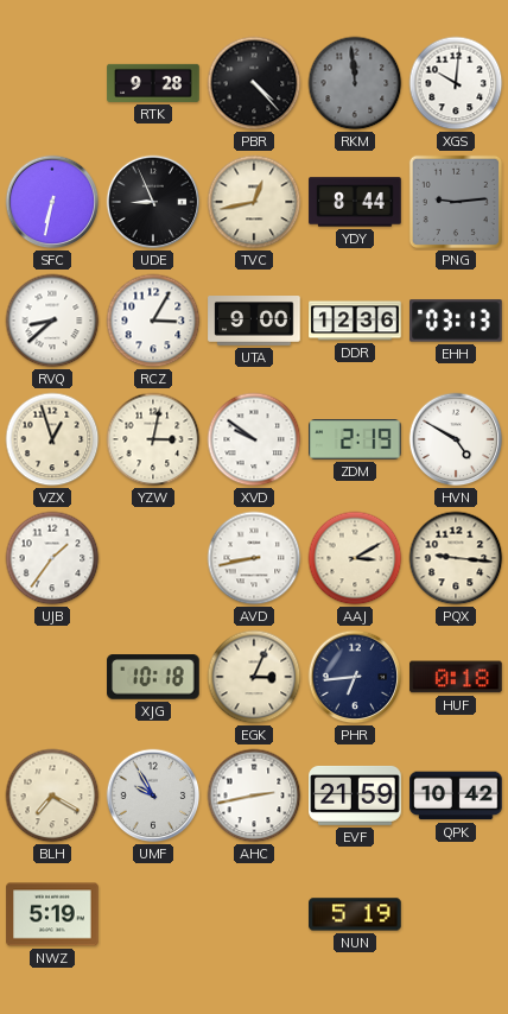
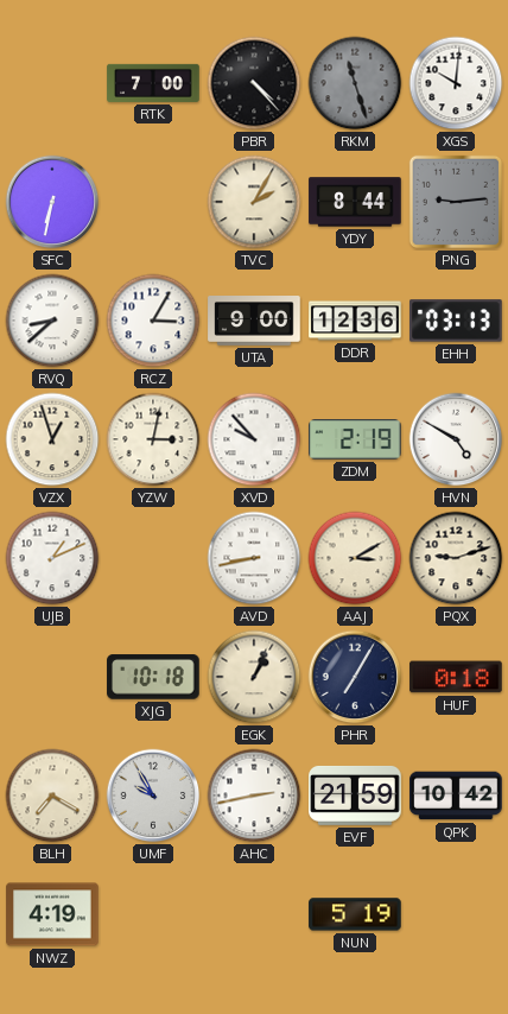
RTK: 9:28 -> 7:00
RKM: 11:59 -> 11:27
UDE: 8:56 -> none
TVC: 12:43 -> 2:05
XVD: 9:51 -> 9:53
UJB: 1:36 -> 1:11
PQX: 9:16 -> 9:12
EGK: 3:04 -> 1:04
PHR: 6:44 -> 7:05
NWZ: 5:19 -> 4:19
